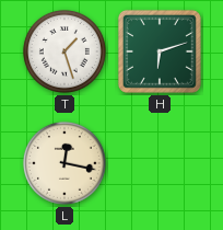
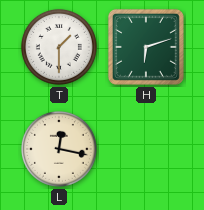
T: 1:27 -> 1:30
